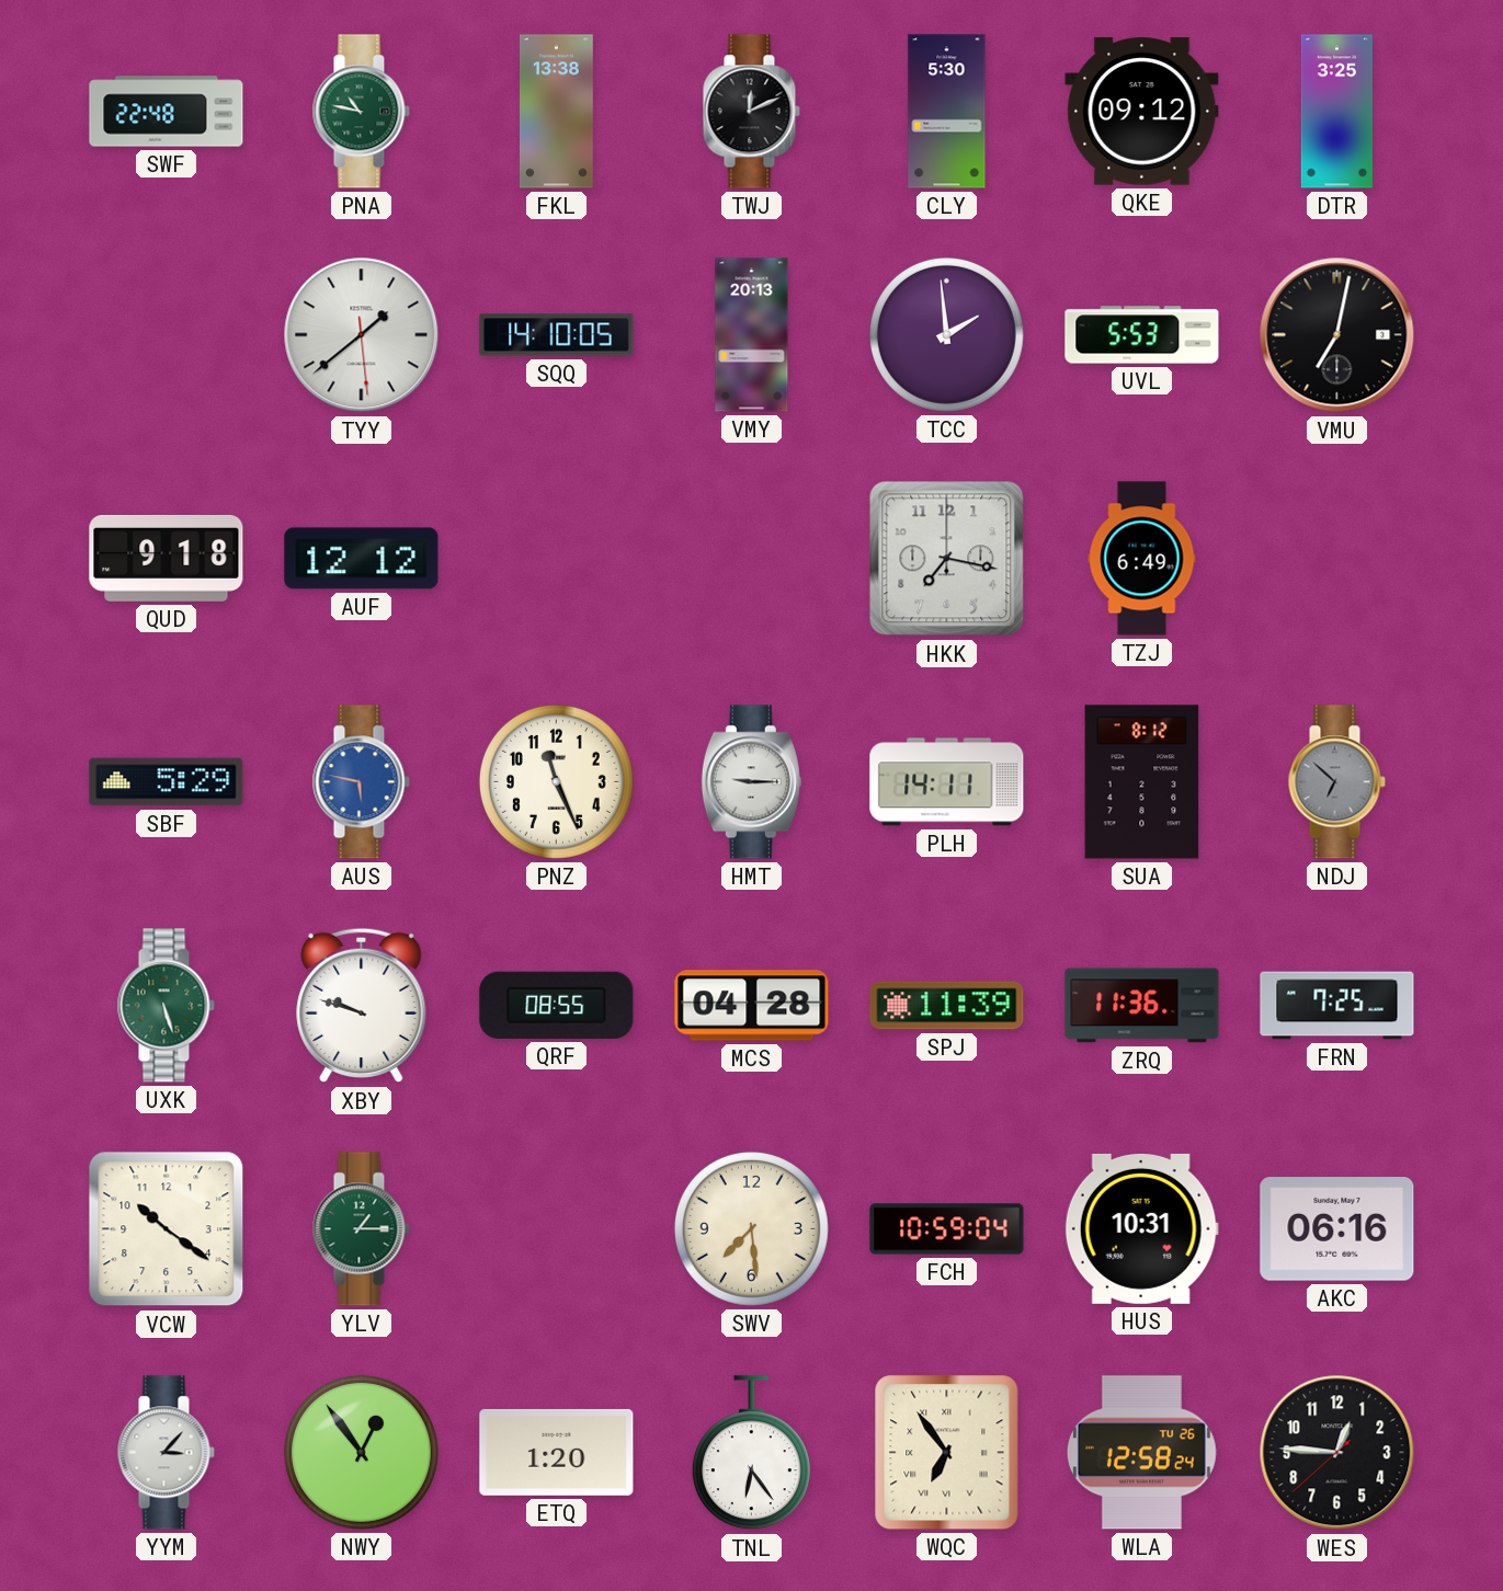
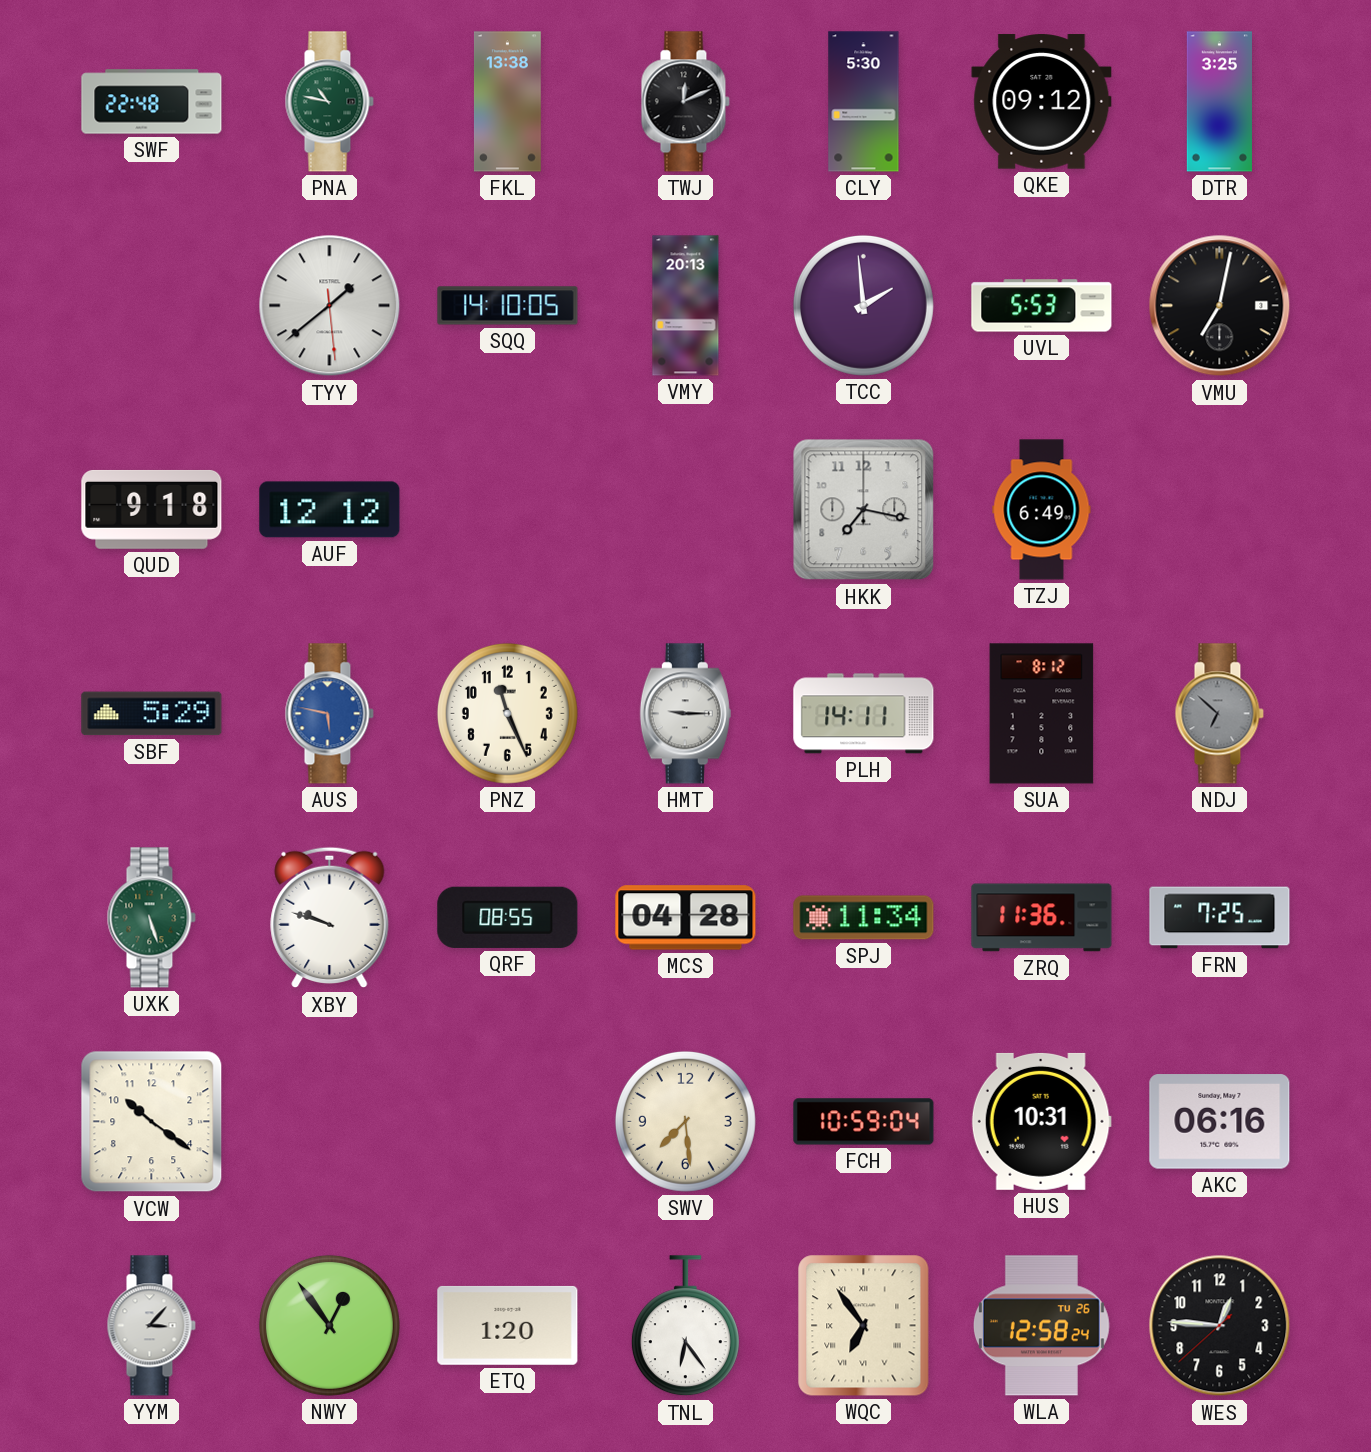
SPJ: 11:39 -> 11:34
YLV: 1:15 -> none
